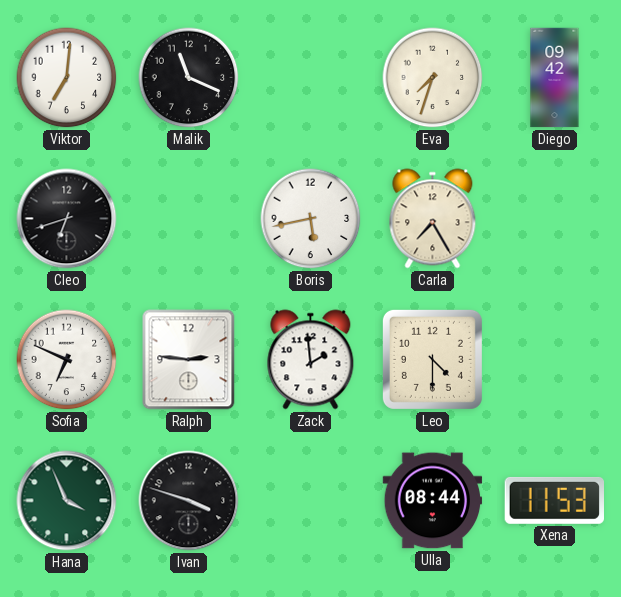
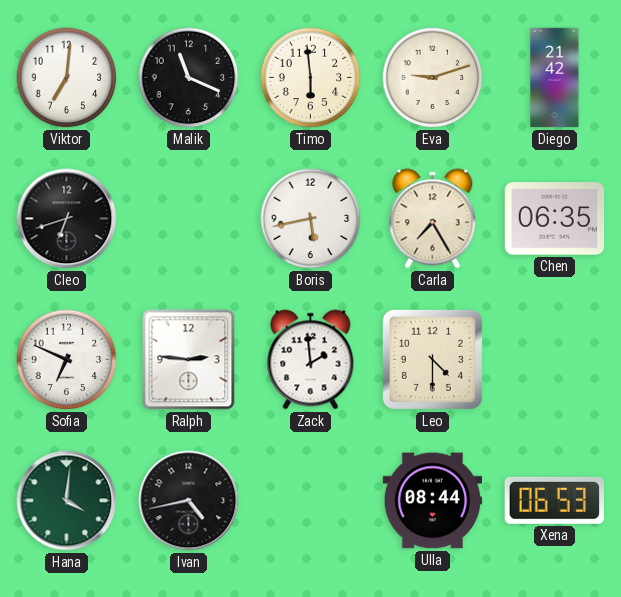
Timo: none -> 5:59
Eva: 7:33 -> 9:12
Diego: 09:42 -> 21:42
Chen: none -> 06:35
Hana: 3:56 -> 4:01
Ivan: 3:48 -> 4:43
Xena: 11:53 -> 06:53
